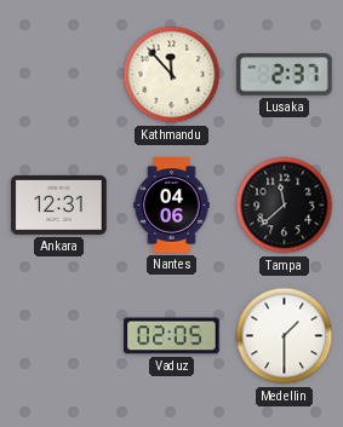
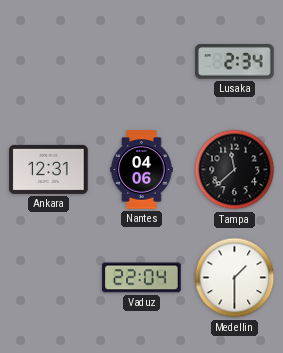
Kathmandu: 11:53 -> none
Lusaka: 2:37 -> 2:34
Vaduz: 02:05 -> 22:04
